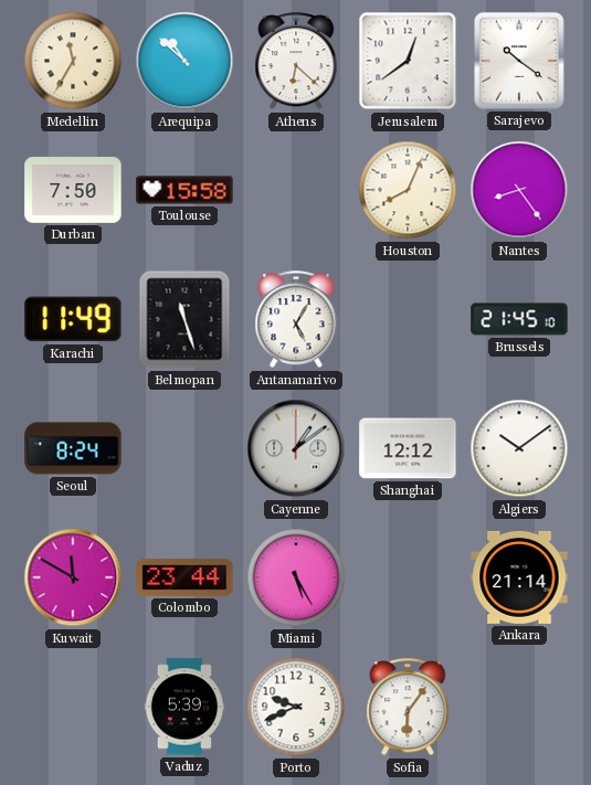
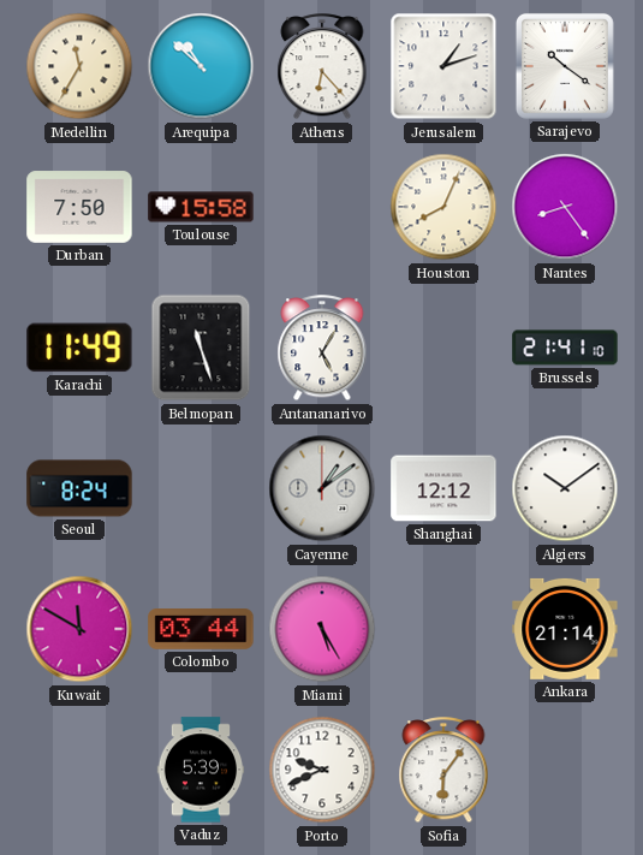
Athens: 6:22 -> 6:23
Jerusalem: 12:39 -> 1:12
Brussels: 21:45 -> 21:41
Colombo: 23:44 -> 03:44
